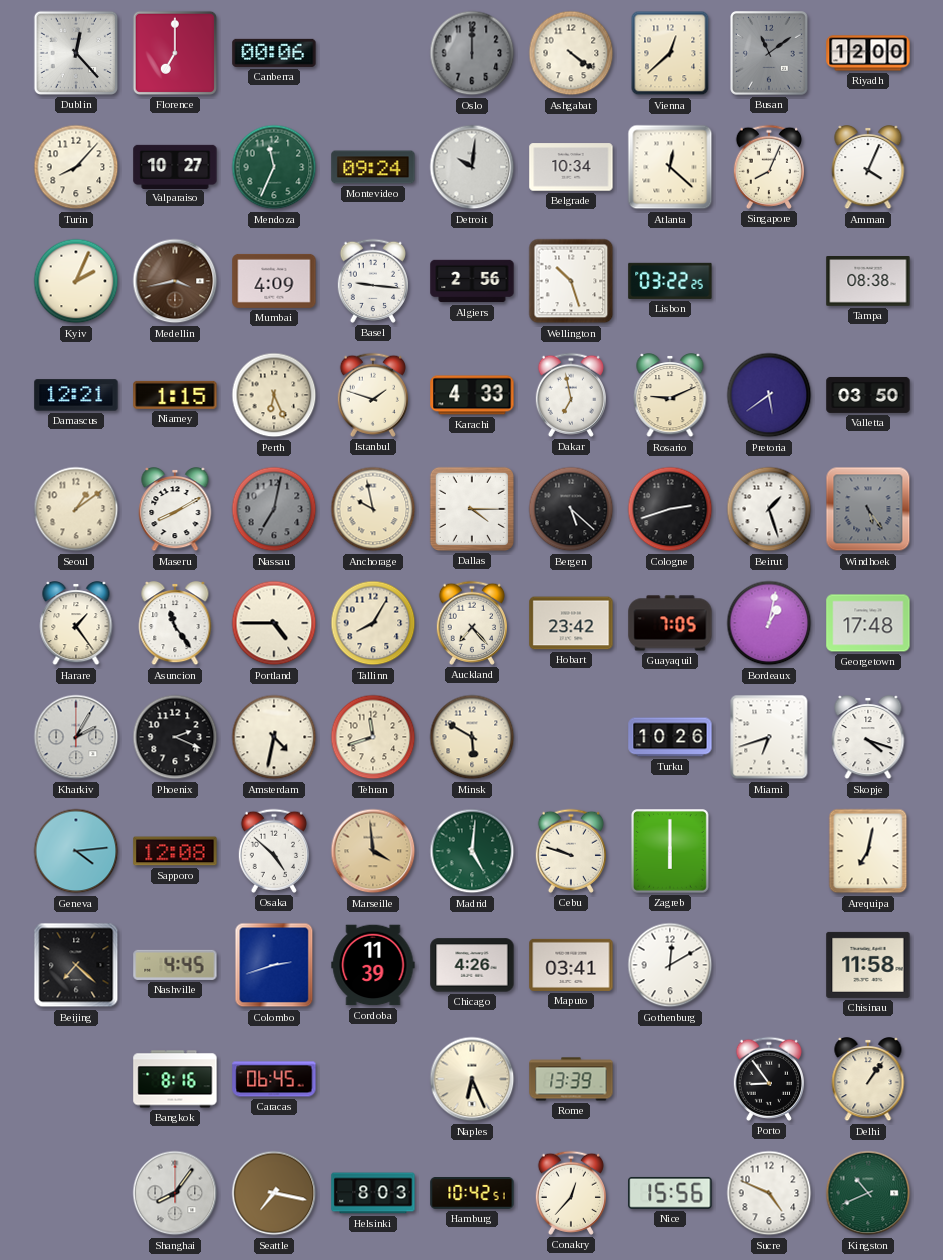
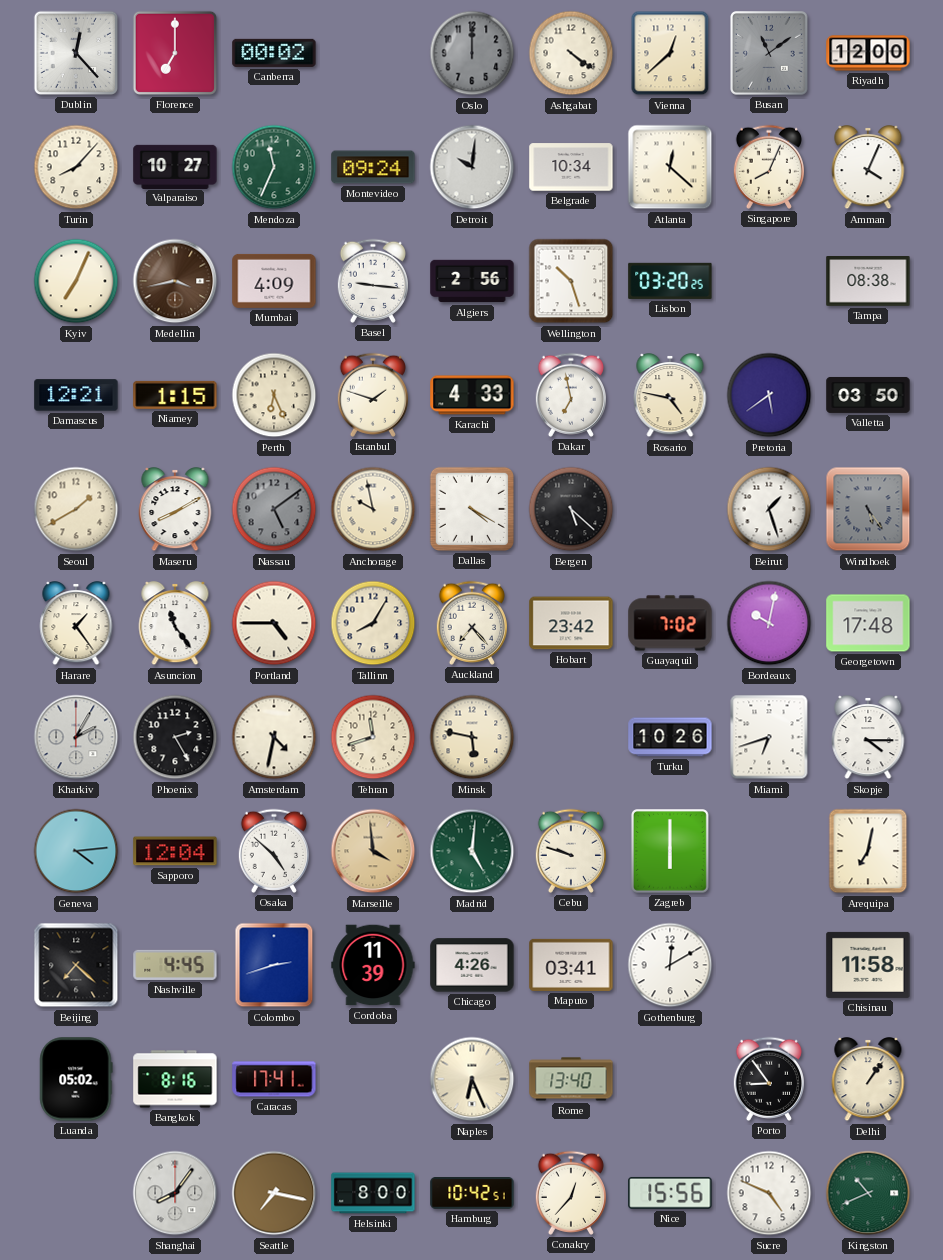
Canberra: 00:06 -> 00:02
Kyiv: 2:04 -> 7:04
Lisbon: 03:22 -> 03:20
Rosario: 9:11 -> 4:47
Seoul: 1:09 -> 1:40
Nassau: 7:02 -> 5:09
Dallas: 4:15 -> 4:20
Cologne: 2:42 -> none
Guayaquil: 7:05 -> 7:02
Bordeaux: 1:02 -> 10:02
Phoenix: 2:19 -> 2:25
Minsk: 5:50 -> 5:47
Skopje: 4:18 -> 4:15
Sapporo: 12:08 -> 12:04
Luanda: none -> 05:02
Caracas: 06:45 -> 17:41
Rome: 13:39 -> 13:40
Helsinki: 8:03 -> 8:00
